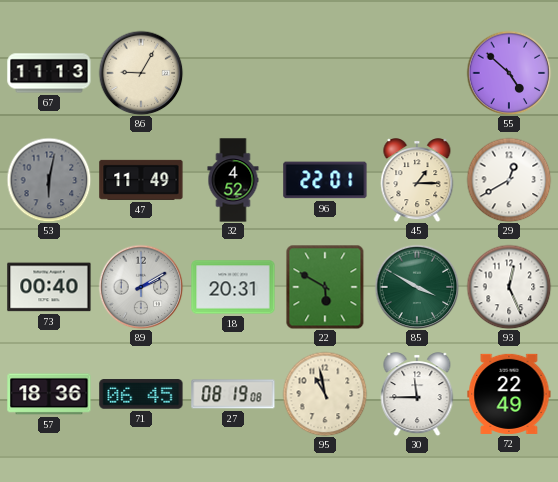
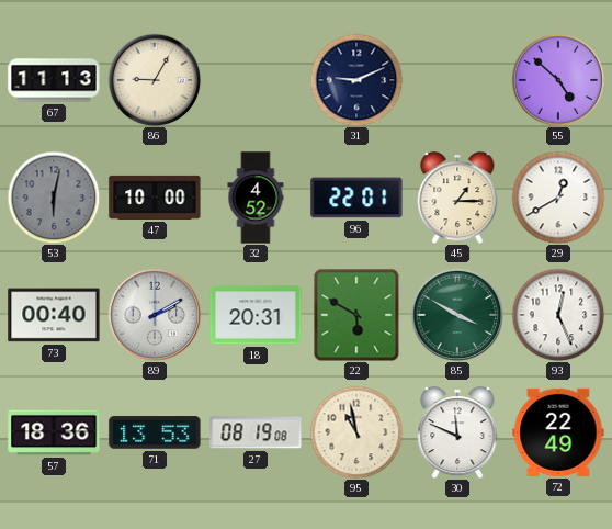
31: none -> 9:11
47: 11:49 -> 10:00
71: 06:45 -> 13:53
30: 11:45 -> 11:49
